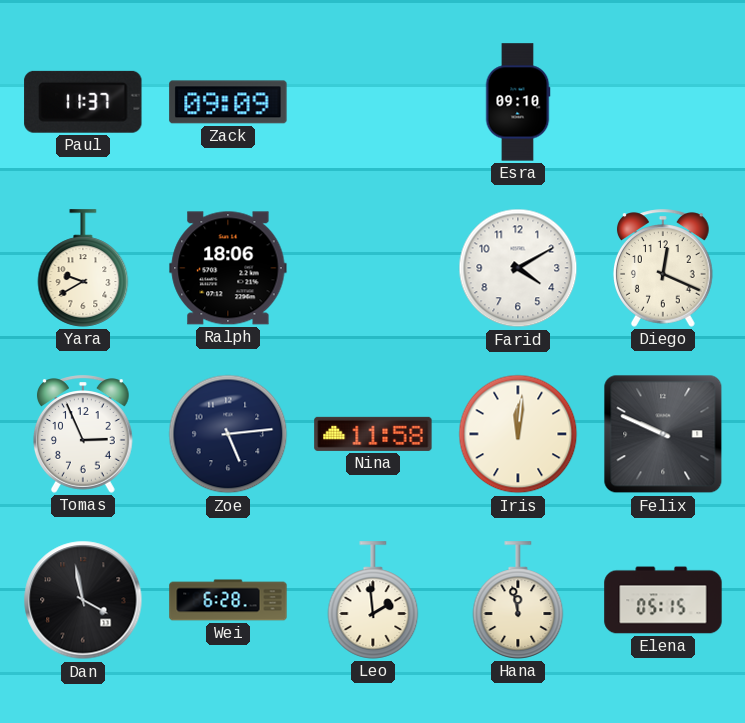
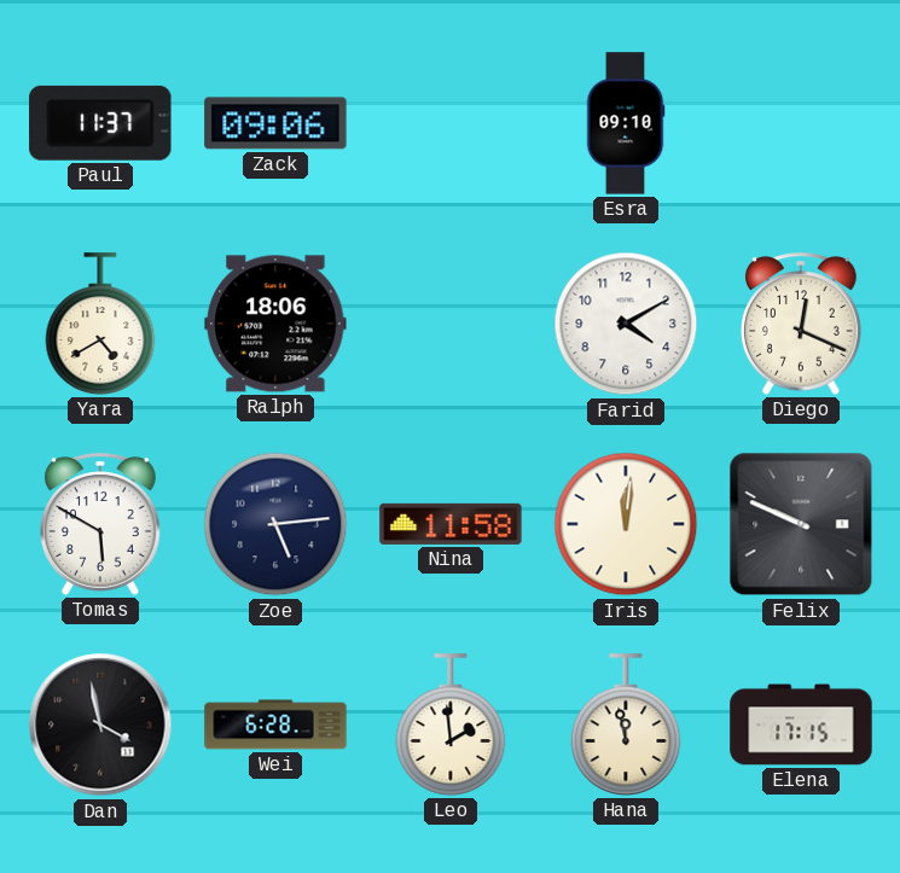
Zack: 09:09 -> 09:06
Yara: 9:40 -> 4:40
Tomas: 2:56 -> 5:50
Elena: 05:15 -> 17:15
